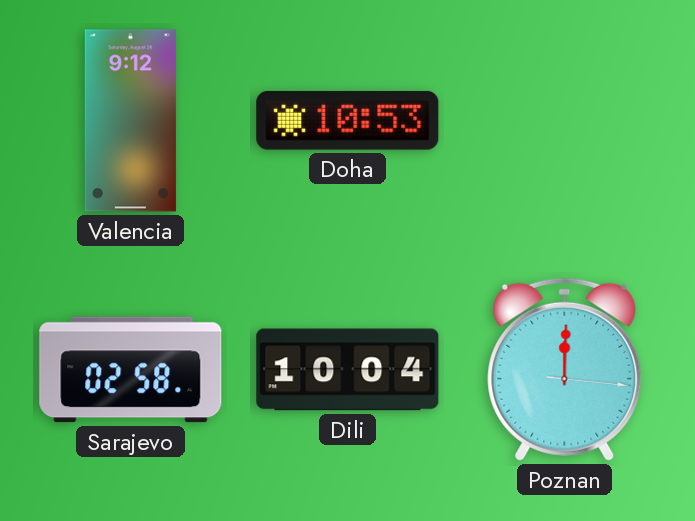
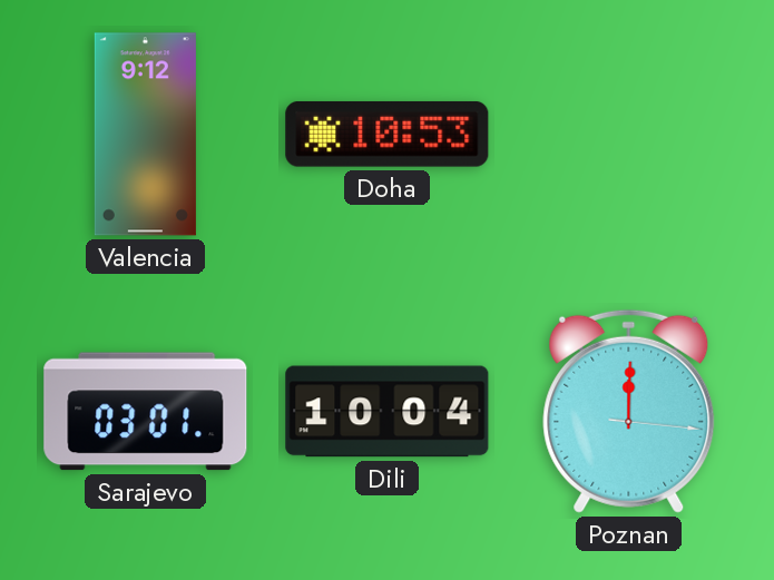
Sarajevo: 02:58 -> 03:01
